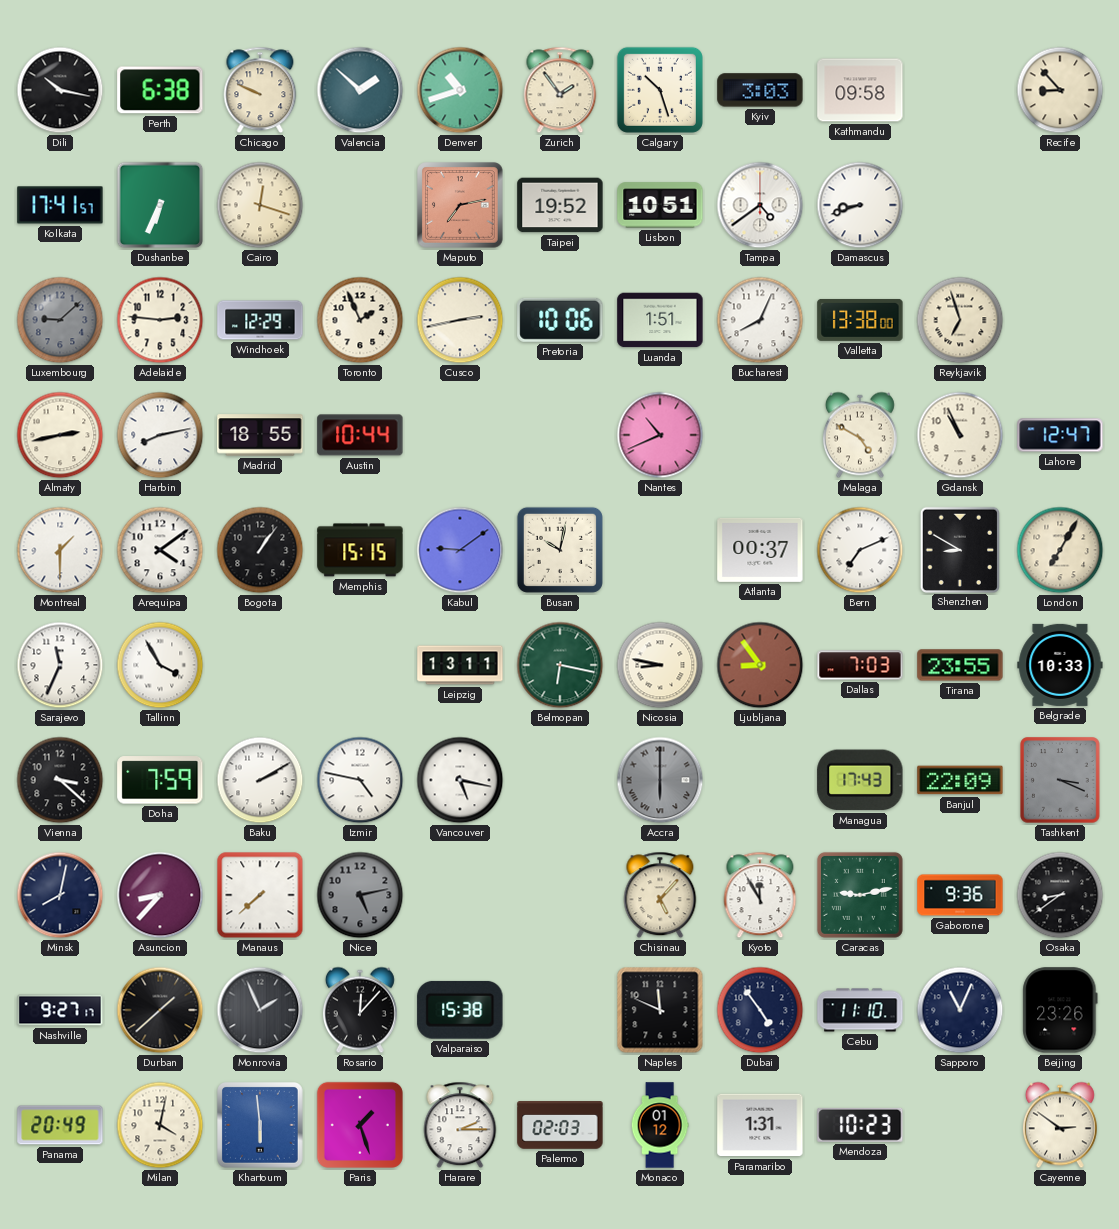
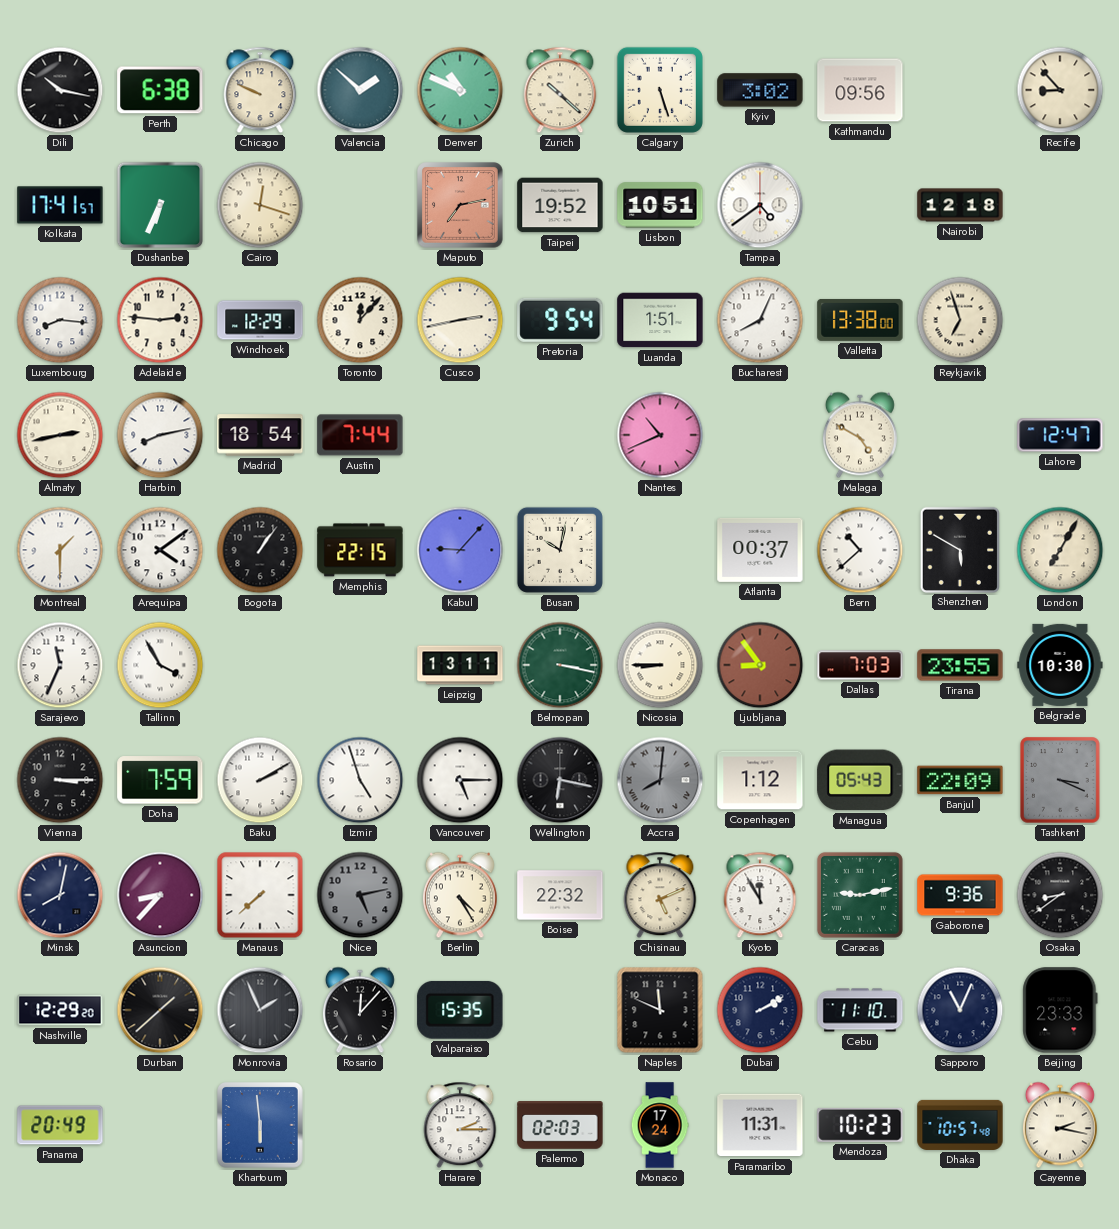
Denver: 10:42 -> 10:49
Zurich: 1:54 -> 10:22
Calgary: 10:27 -> 5:27
Kyiv: 3:03 -> 3:02
Kathmandu: 09:58 -> 09:56
Damascus: 8:42 -> none
Nairobi: none -> 12:18
Luxembourg: 9:08 -> 8:16
Luxembourg dial: grey -> white
Toronto: 1:56 -> 12:07
Pretoria: 10:06 -> 9:54
Madrid: 18:55 -> 18:54
Austin: 10:44 -> 7:44
Gdansk: 10:56 -> none
Memphis: 15:15 -> 22:15
Kabul: 9:09 -> 9:07
Bern: 7:11 -> 10:38
Shenzhen: 8:50 -> 5:50
Belmopan: 6:17 -> 3:17
Nicosia: 8:47 -> 8:45
Belgrade: 10:33 -> 10:30
Vienna: 3:22 -> 3:15
Izmir: 4:47 -> 4:57
Vancouver: 5:17 -> 5:15
Wellington: none -> 6:17
Accra: 6:00 -> 8:01
Copenhagen: none -> 1:12
Managua: 17:43 -> 05:43
Berlin: none -> 4:25
Boise: none -> 22:32
Chisinau: 5:07 -> 5:11
Nashville: 9:27 -> 12:29
Valparaiso: 15:38 -> 15:35
Dubai: 4:54 -> 2:10
Beijing: 23:26 -> 23:33
Milan: 4:02 -> none
Paris: 1:27 -> none
Monaco: 01:12 -> 17:24
Paramaribo: 1:31 -> 11:31
Dhaka: none -> 10:57
Cayenne: 2:51 -> 2:17
